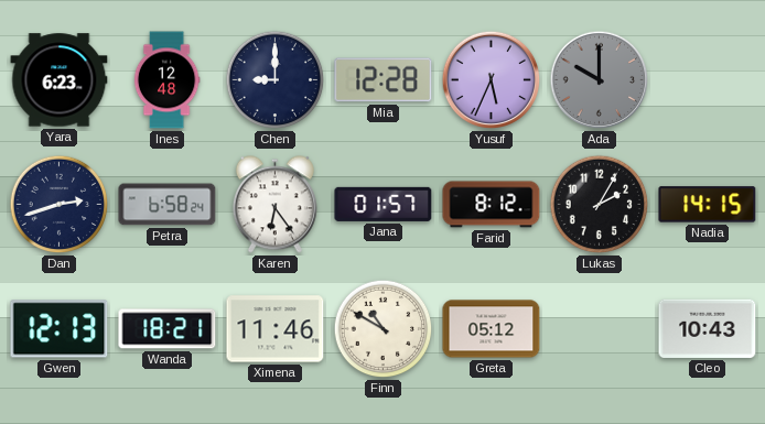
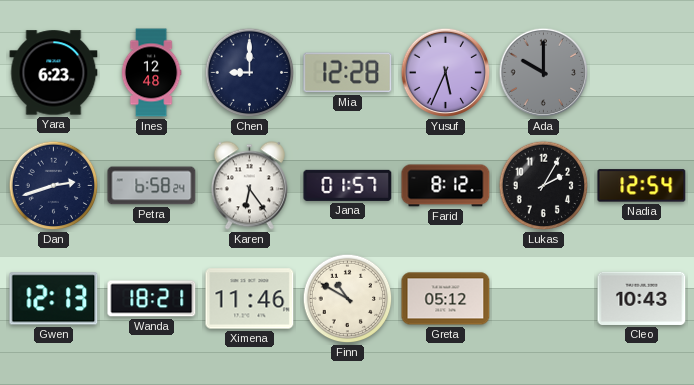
Nadia: 14:15 -> 12:54
